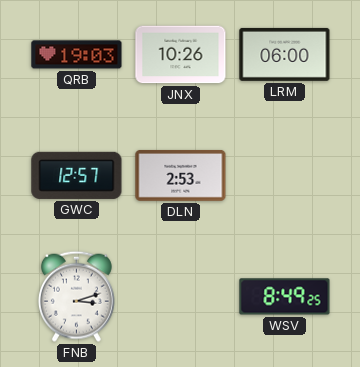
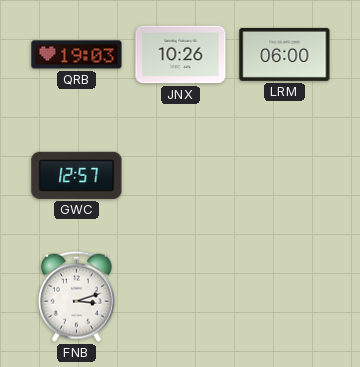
DLN: 2:53 -> none
WSV: 8:49 -> none
